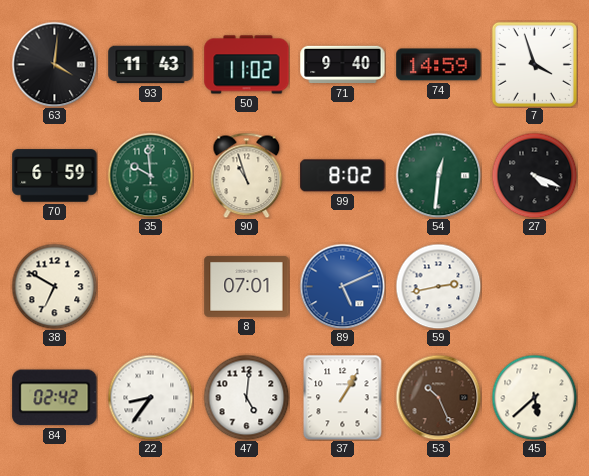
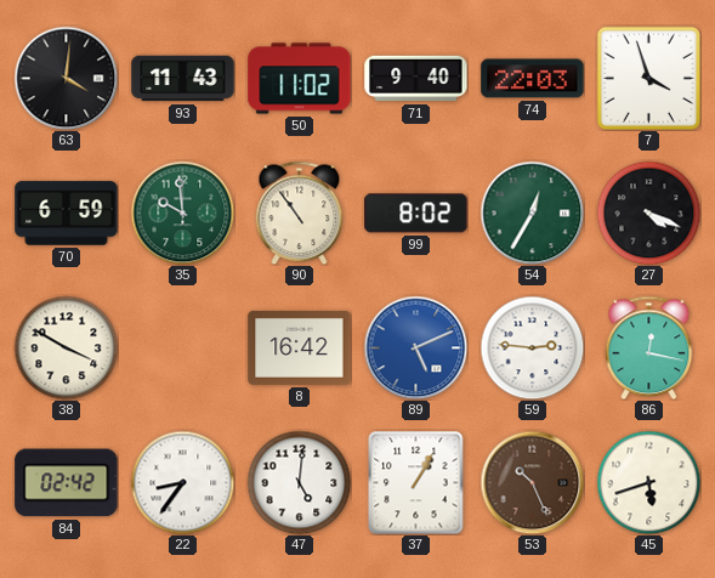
74: 14:59 -> 22:03
90: 10:57 -> 10:54
54: 12:31 -> 12:35
38: 6:50 -> 3:50
8: 07:01 -> 16:42
59: 2:43 -> 2:46
86: none -> 12:17
45: 5:38 -> 5:42
